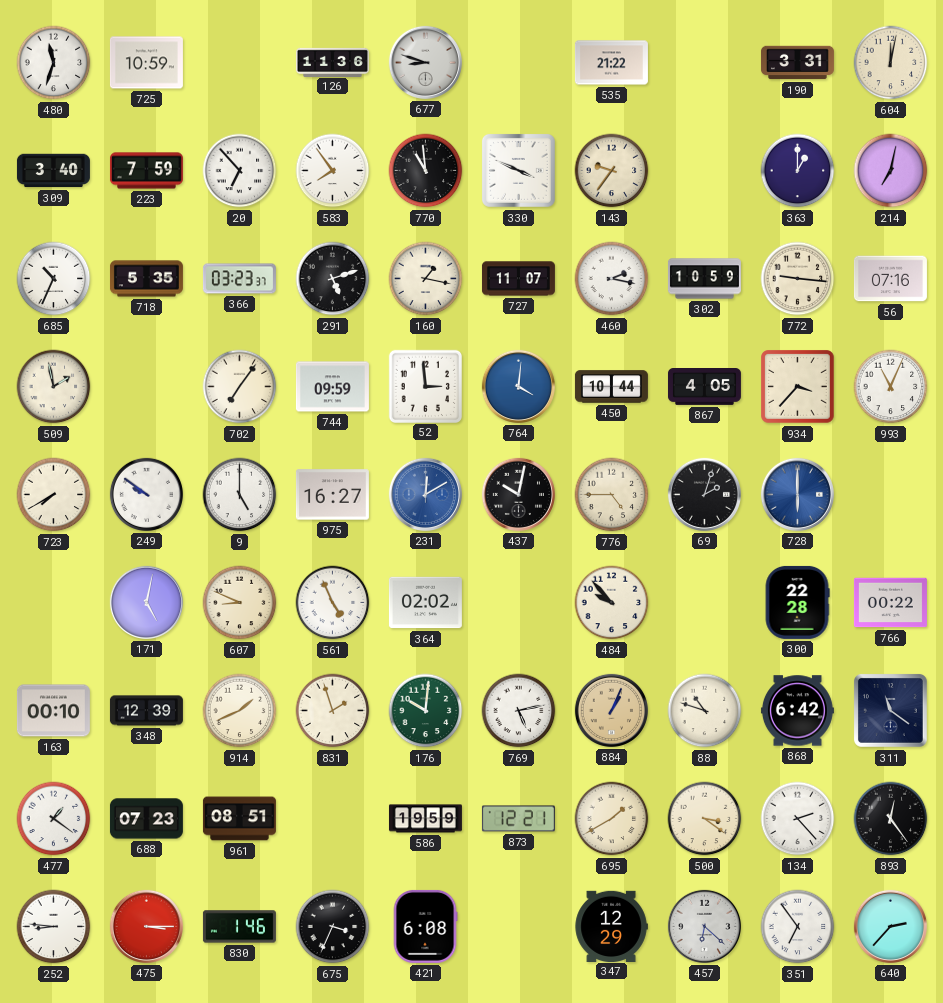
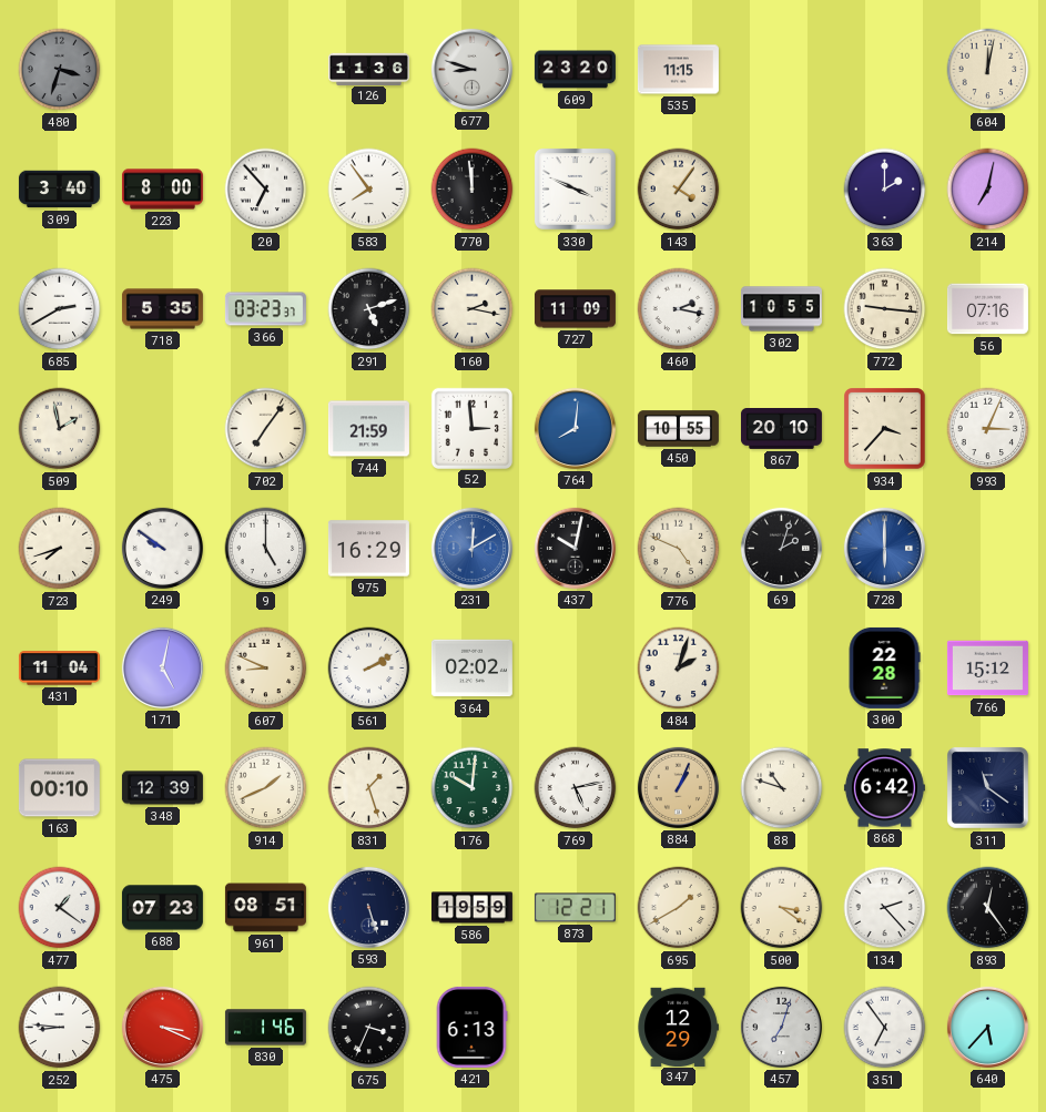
480: 11:33 -> 3:33
480 dial: white -> grey
725: 10:59 -> none
609: none -> 23:20
535: 21:22 -> 11:15
190: 3:31 -> none
223: 7:59 -> 8:00
770: 10:59 -> 11:59
143: 9:36 -> 4:06
363: 1:00 -> 2:00
685: 10:34 -> 2:40
160: 1:17 -> 2:17
727: 11:07 -> 11:09
302: 10:59 -> 10:55
744: 09:59 -> 21:59
764: 4:01 -> 8:01
450: 10:44 -> 10:55
867: 4:05 -> 20:10
993: 11:04 -> 3:04
723: 7:40 -> 7:42
975: 16:27 -> 16:29
776: 4:45 -> 4:49
431: none -> 11:04
561: 4:56 -> 2:10
484: 9:53 -> 2:03
766: 00:22 -> 15:12
831: 1:57 -> 1:27
593: none -> 5:27
475: 3:15 -> 3:19
421: 6:08 -> 6:13
457: 6:22 -> 7:03
640: 2:37 -> 5:37
